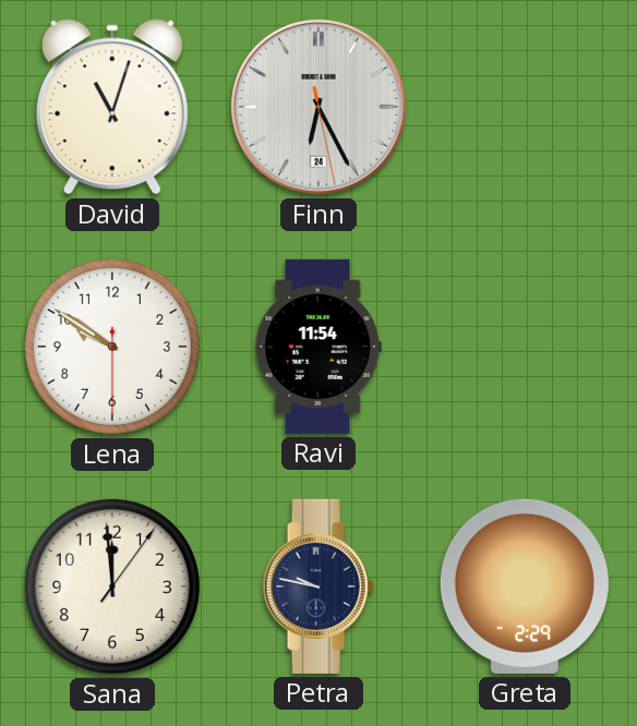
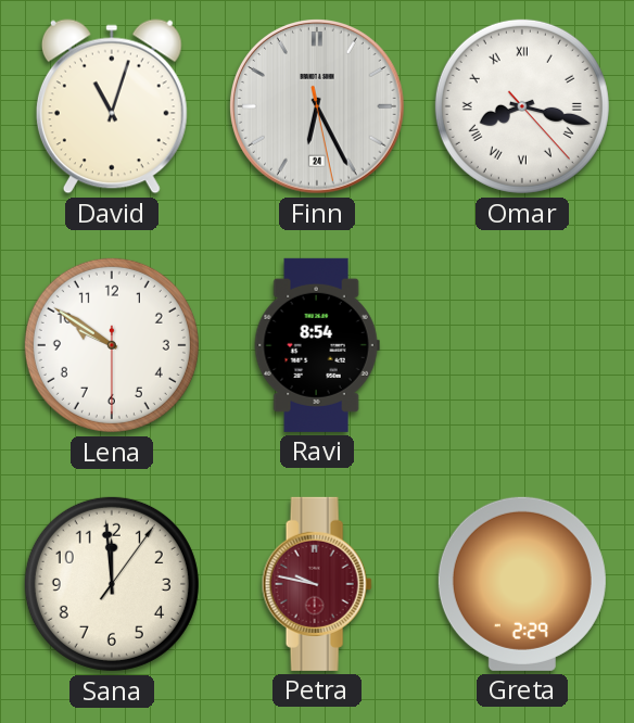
Omar: none -> 8:17
Ravi: 11:54 -> 8:54
Petra dial: navy -> burgundy
